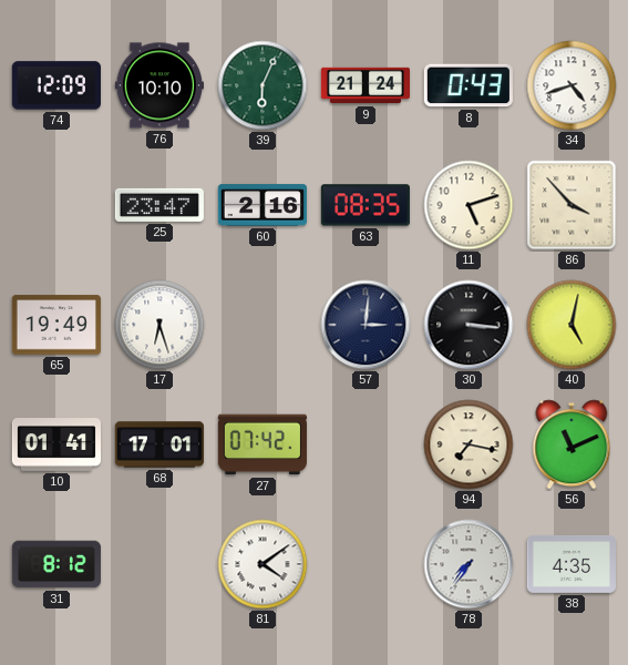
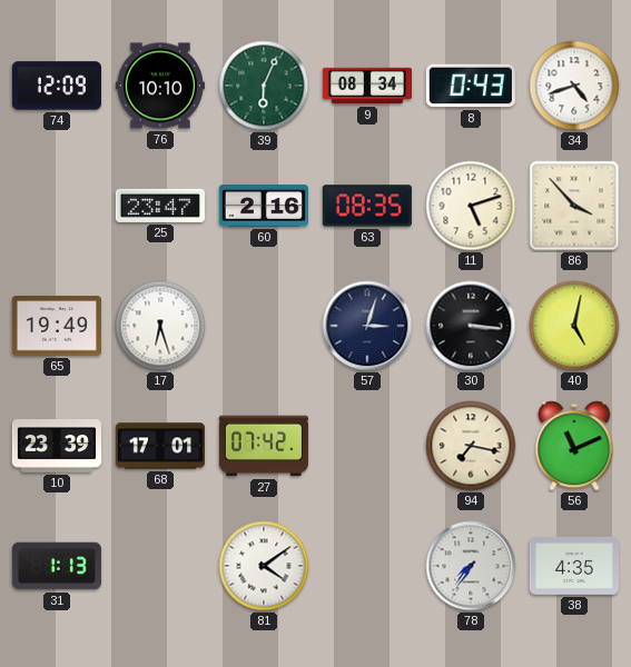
9: 21:24 -> 08:34
57: 3:01 -> 3:03
10: 01:41 -> 23:39
31: 8:12 -> 1:13
